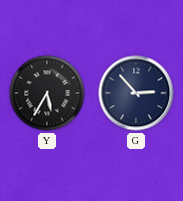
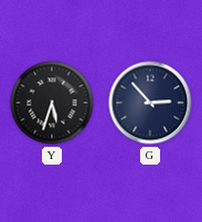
Y: 5:35 -> 5:33
